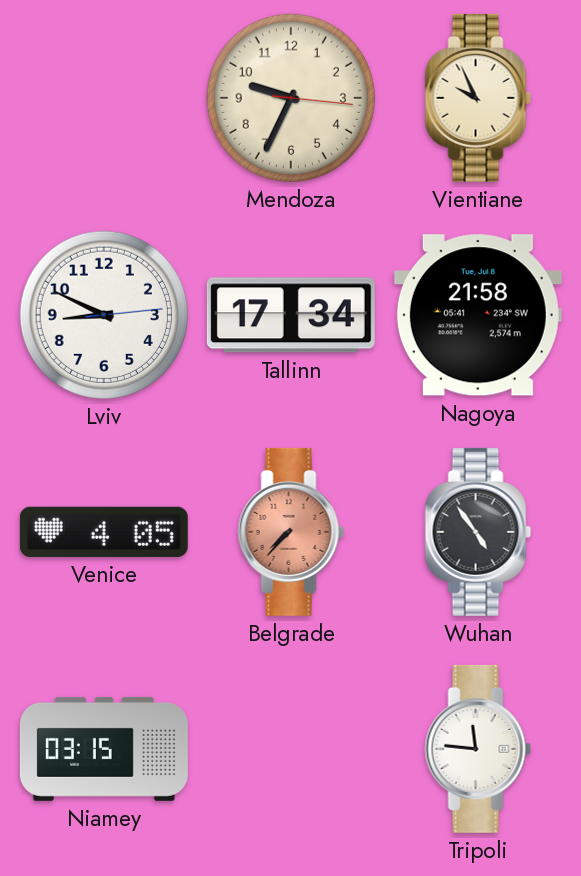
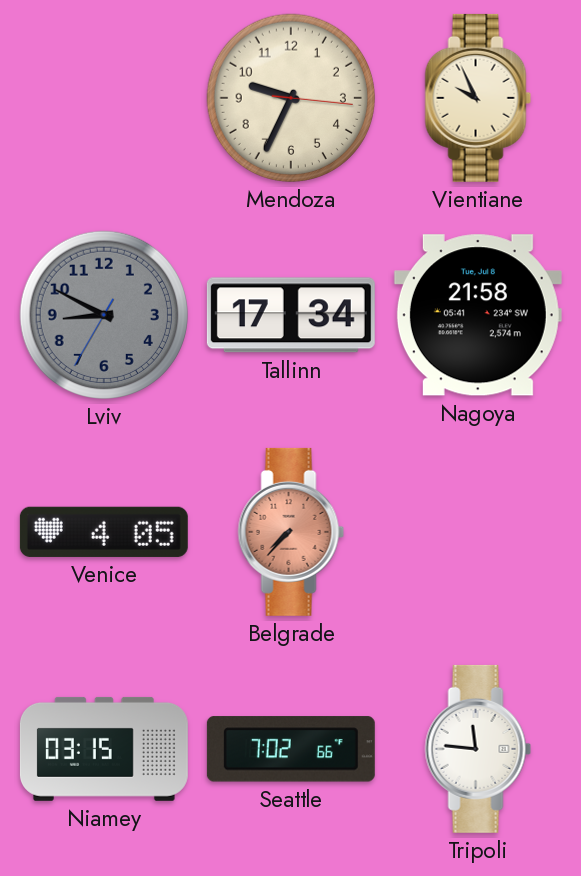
Lviv: 8:49:14 -> 8:49:35
Lviv dial: white -> grey
Wuhan: 4:54 -> none
Seattle: none -> 7:02
